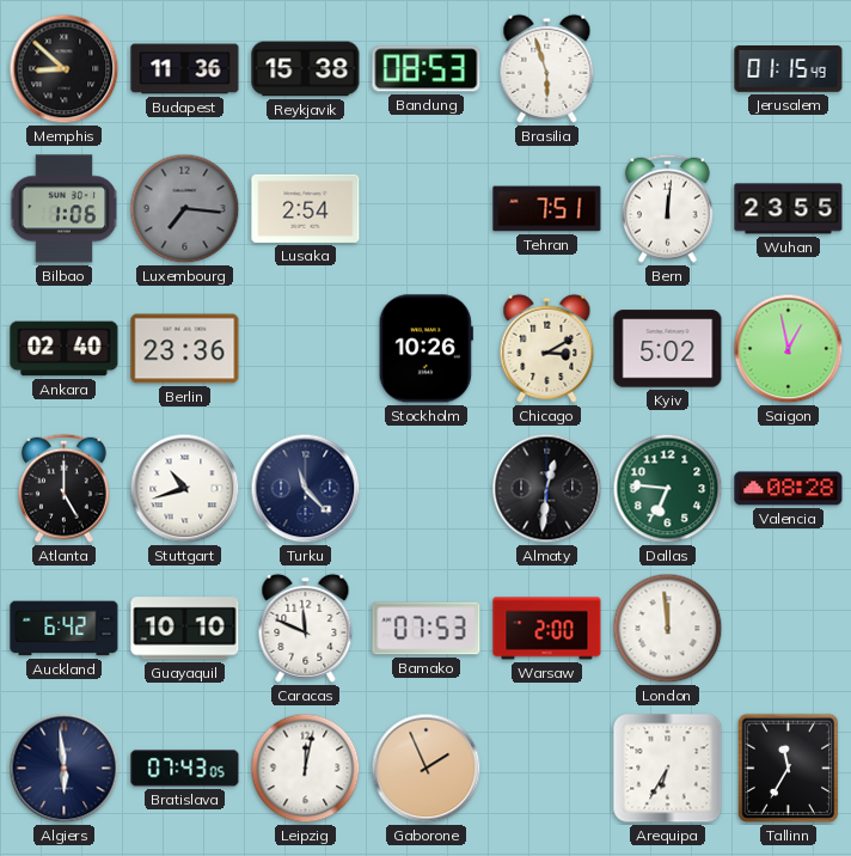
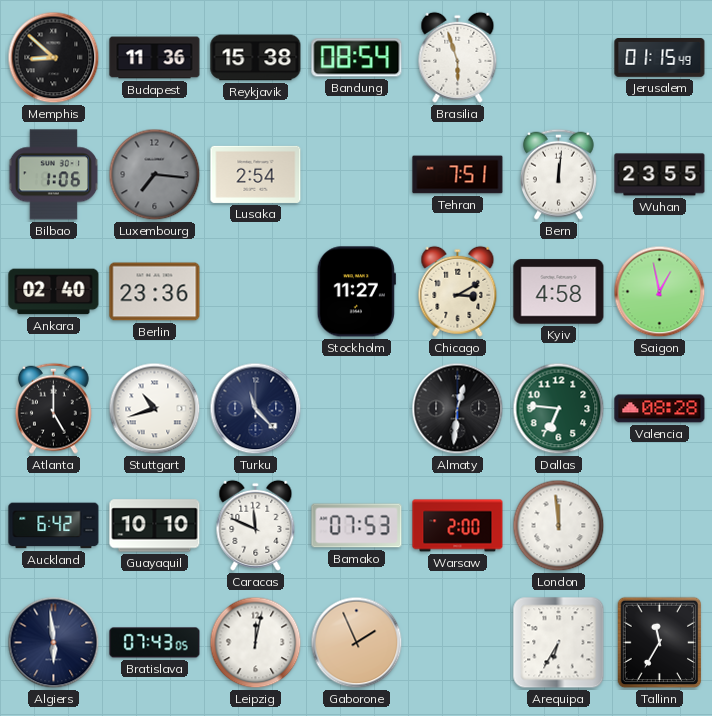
Bandung: 08:53 -> 08:54
Stockholm: 10:26 -> 11:27
Kyiv: 5:02 -> 4:58
